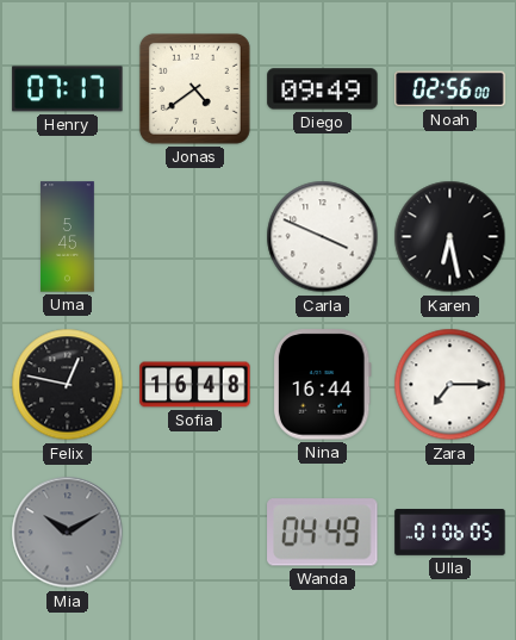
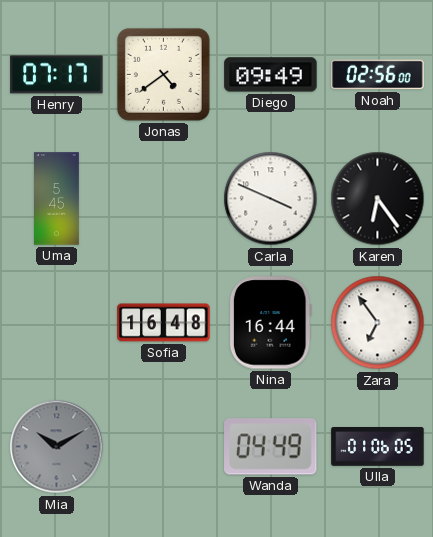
Karen: 6:28 -> 6:24
Felix: 12:47 -> none
Zara: 7:15 -> 6:54
